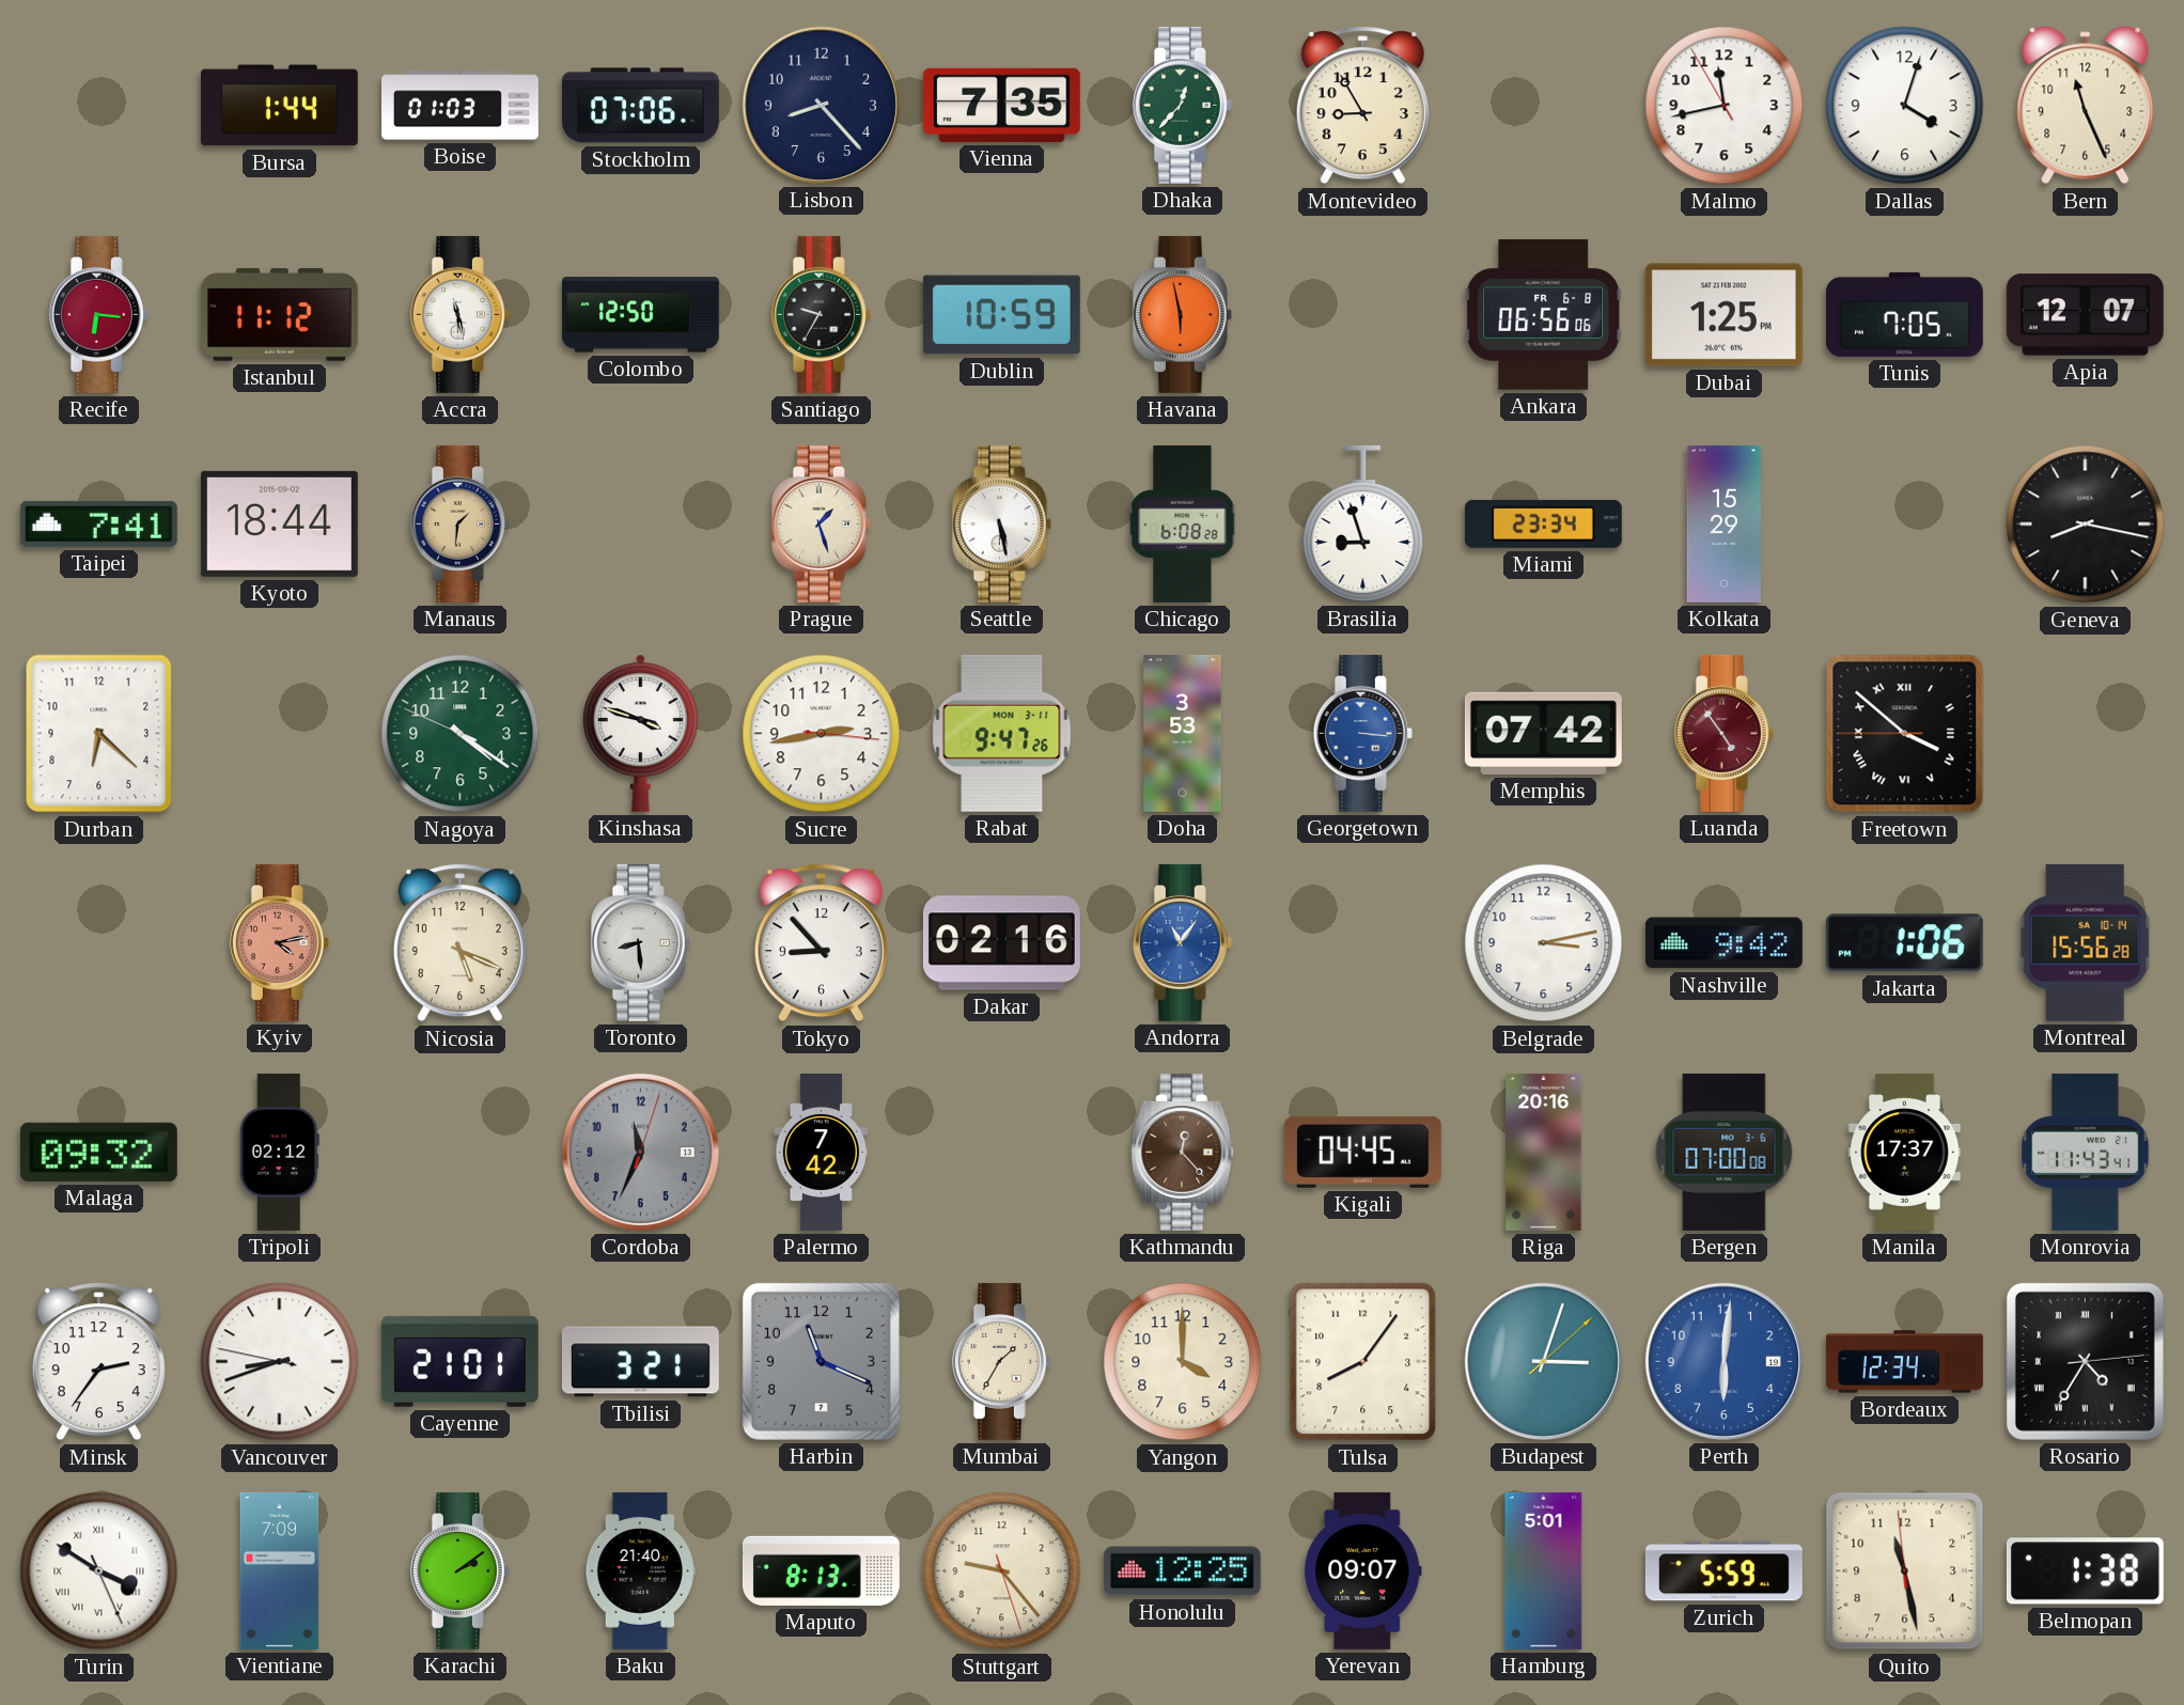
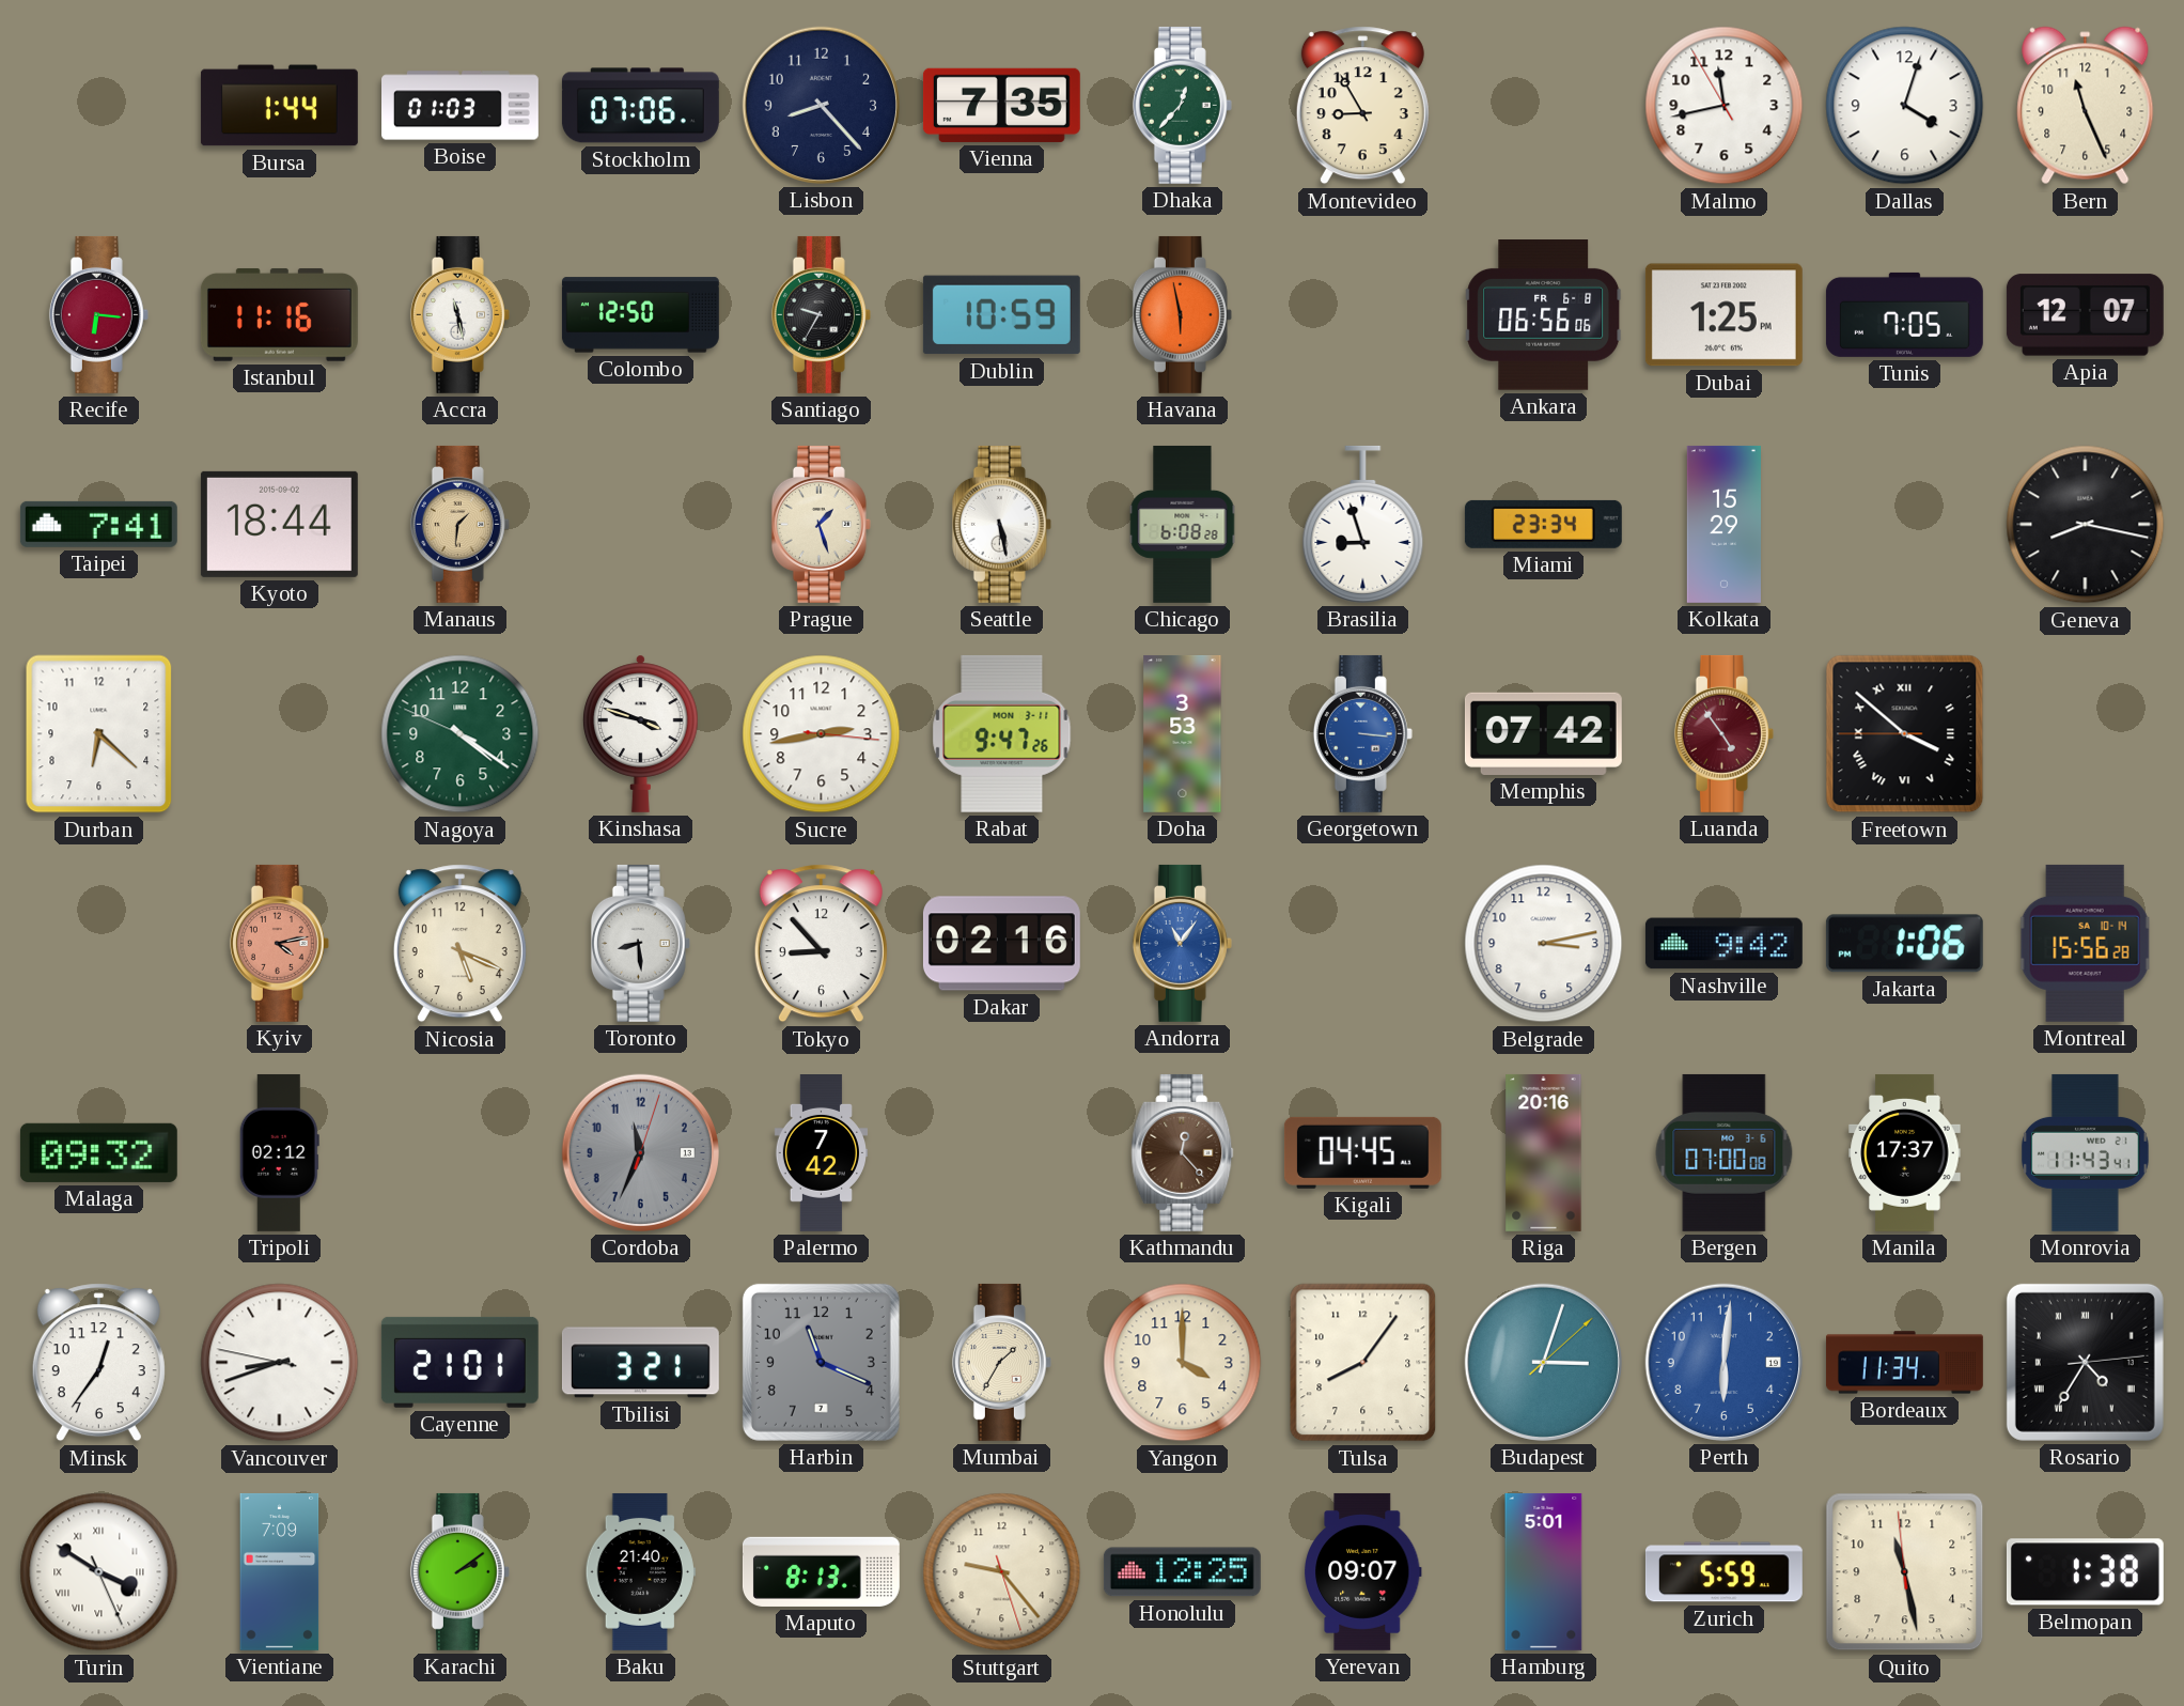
Istanbul: 11:12 -> 11:16
Minsk: 2:36 -> 12:36
Bordeaux: 12:34 -> 11:34
